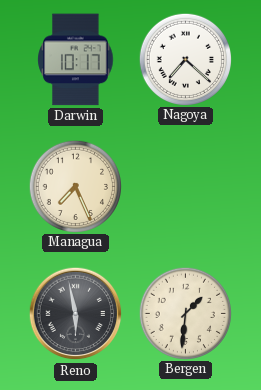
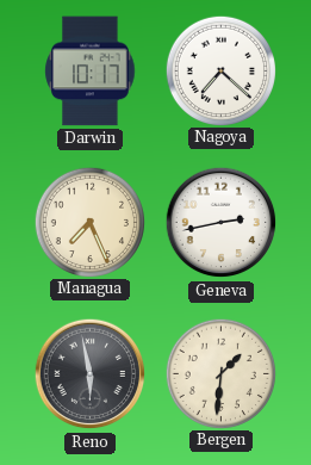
Geneva: none -> 2:43
